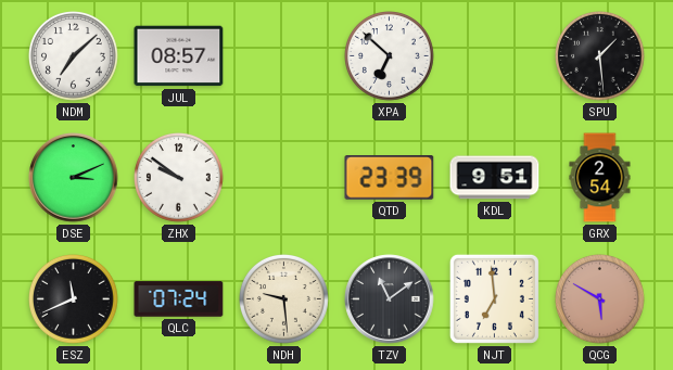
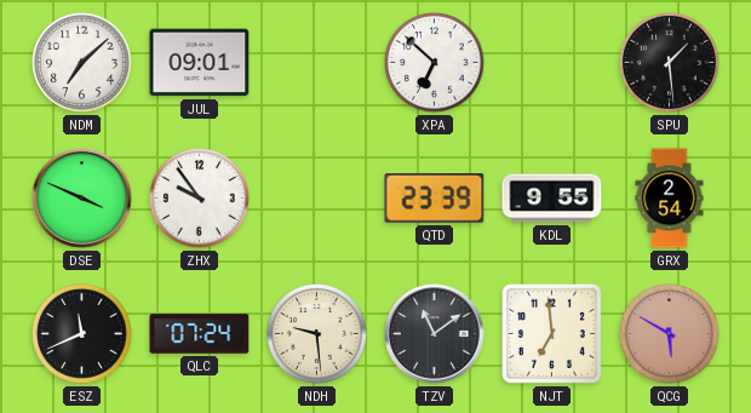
JUL: 08:57 -> 09:01
DSE: 3:11 -> 3:49
ZHX: 9:51 -> 9:54
KDL: 9:51 -> 9:55
